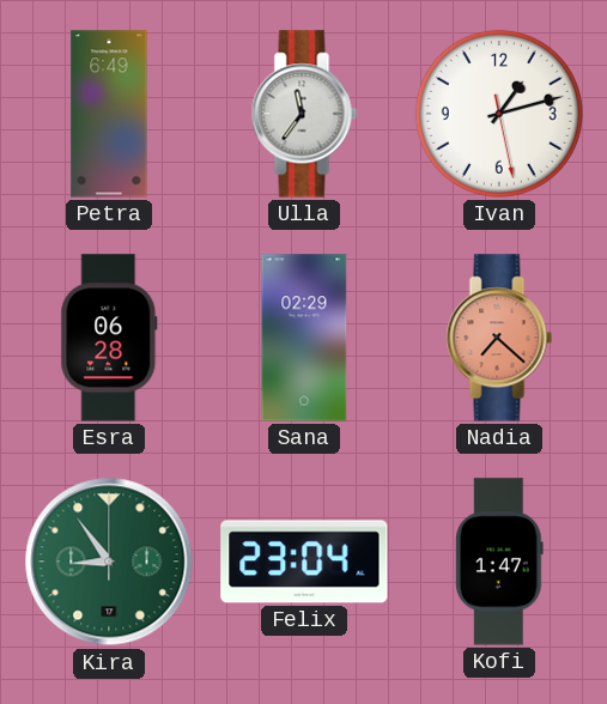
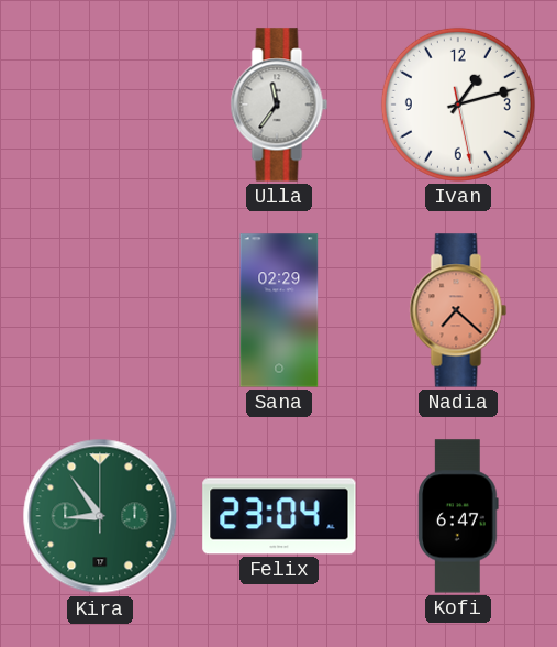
Petra: 6:49 -> none
Esra: 06:28 -> none
Kofi: 1:47 -> 6:47
